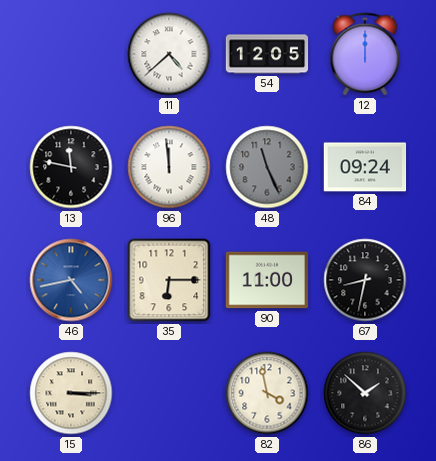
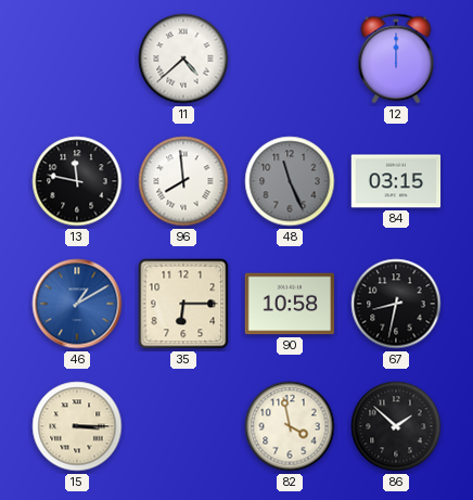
54: 12:05 -> none
96: 11:59 -> 7:59
84: 09:24 -> 03:15
46: 4:43 -> 1:10
90: 11:00 -> 10:58
